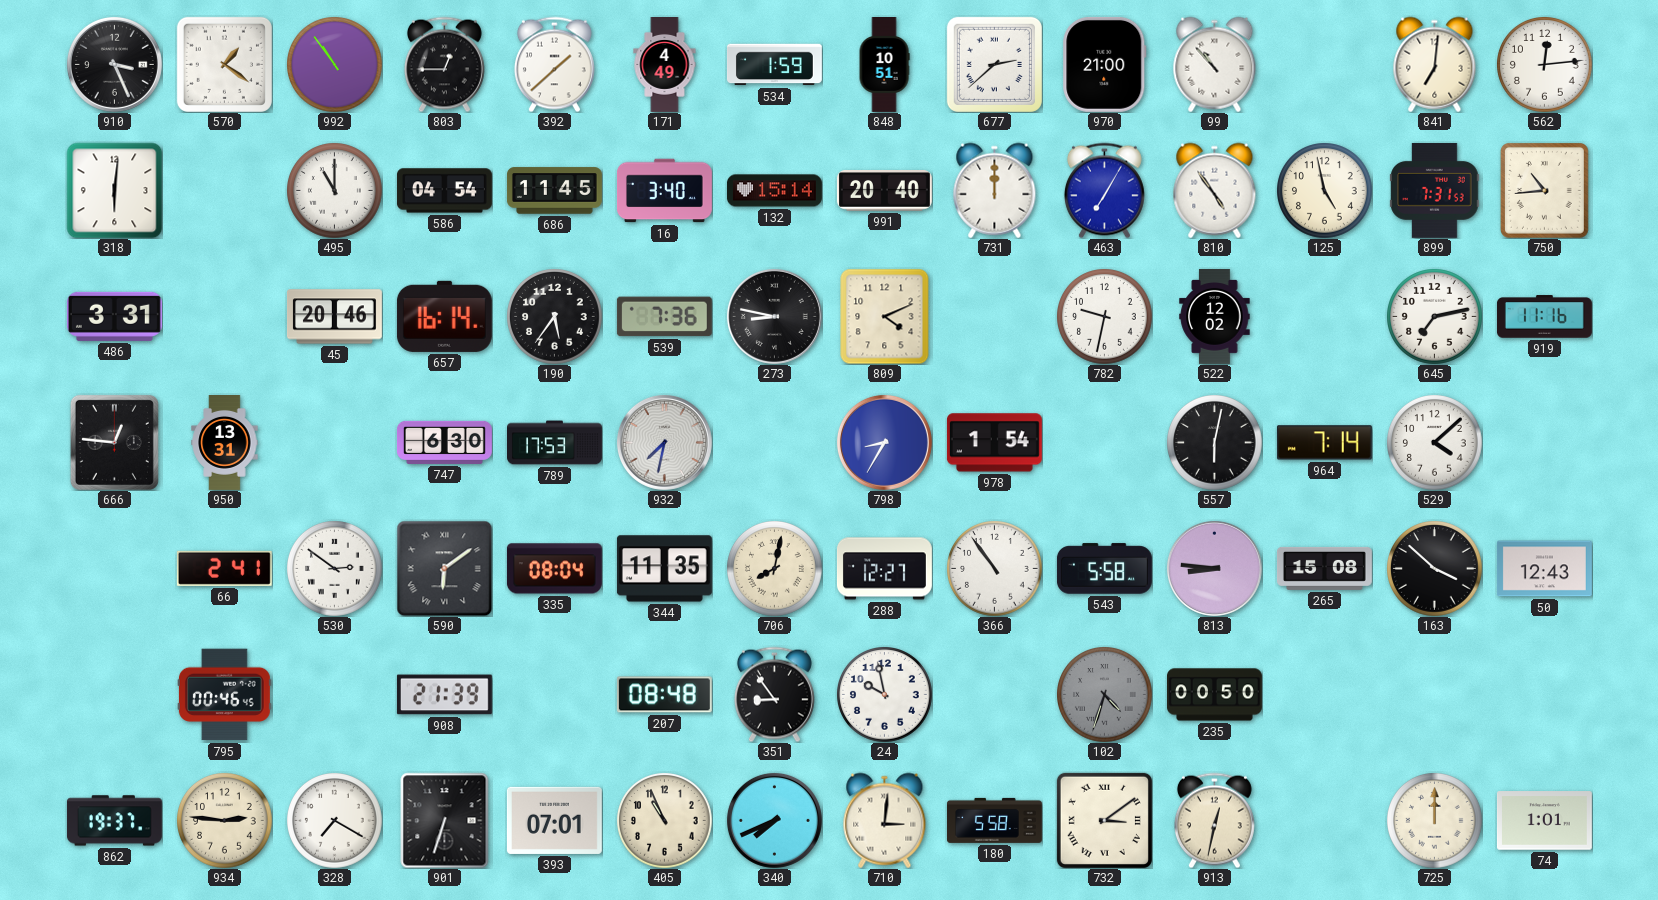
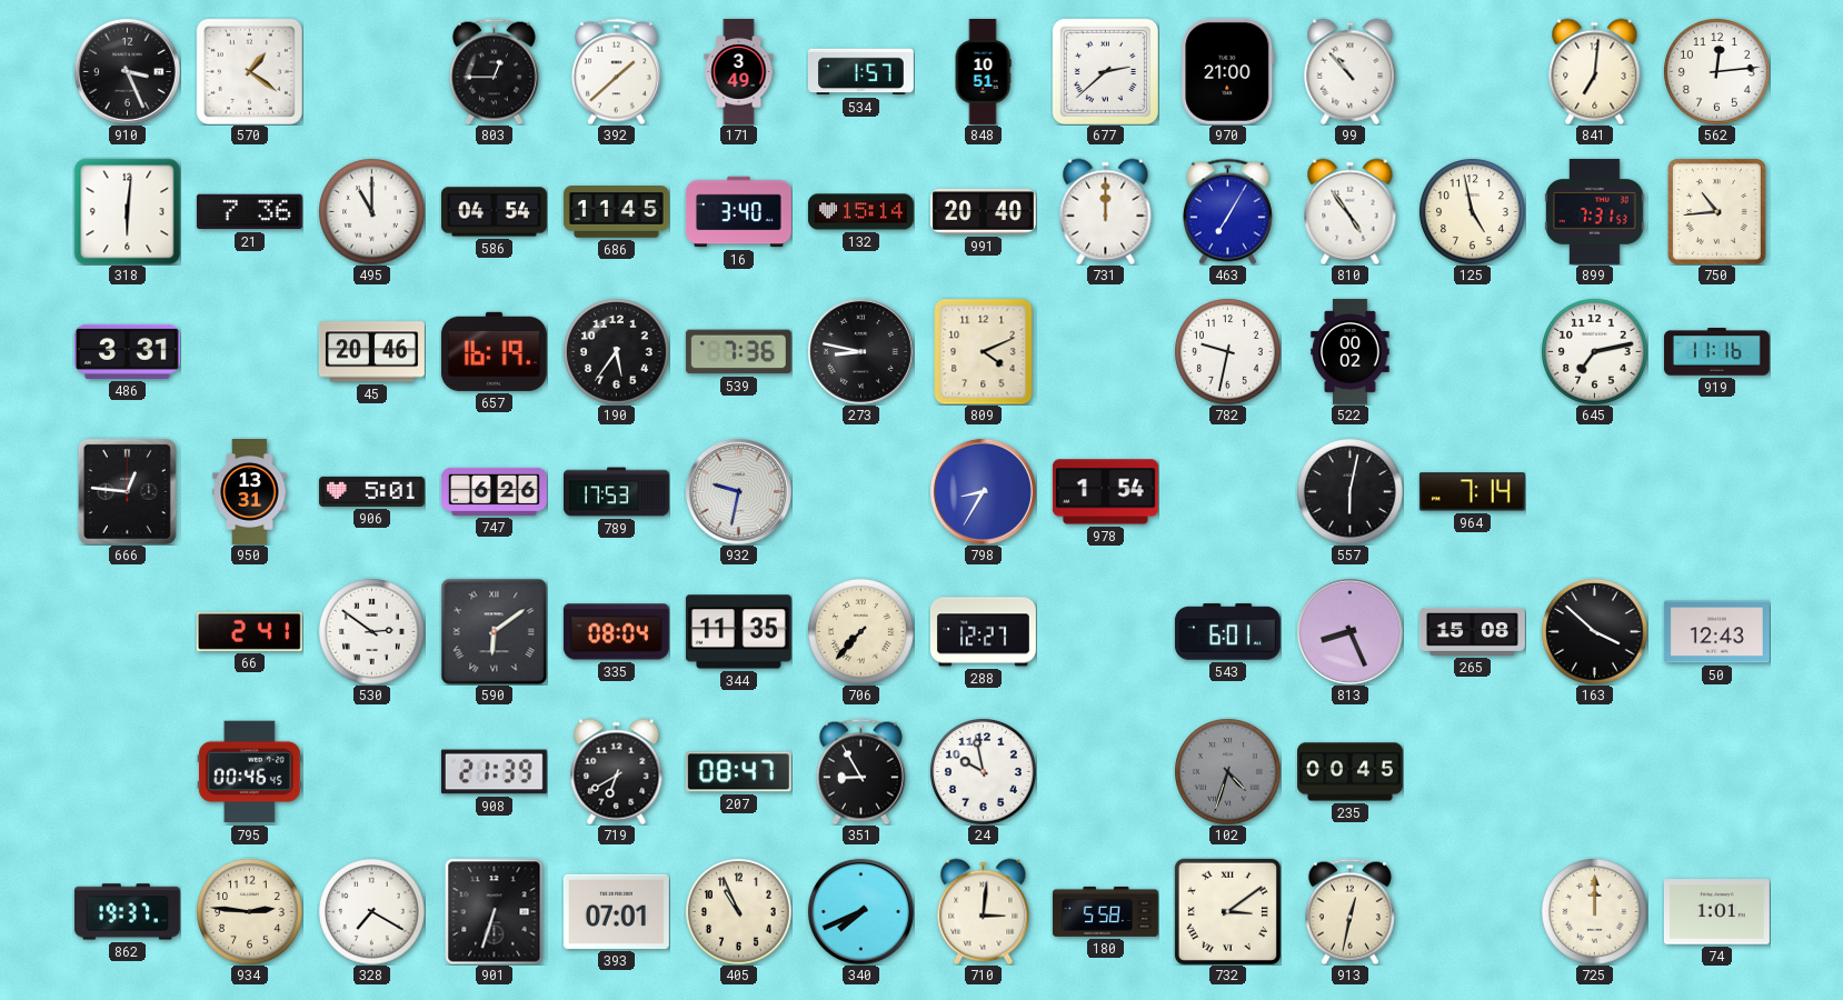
992: 10:54 -> none
171: 4:49 -> 3:49
534: 1:59 -> 1:57
21: none -> 7:36
657: 16:14 -> 16:19
522: 12:02 -> 00:02
906: none -> 5:01
747: 6:30 -> 6:26
932: 7:32 -> 9:32
529: 4:08 -> none
706: 8:02 -> 7:37
366: 10:54 -> none
543: 5:58 -> 6:01
813: 8:46 -> 8:26
719: none -> 6:40
207: 08:48 -> 08:47
351: 8:54 -> 8:55
235: 00:50 -> 00:45
